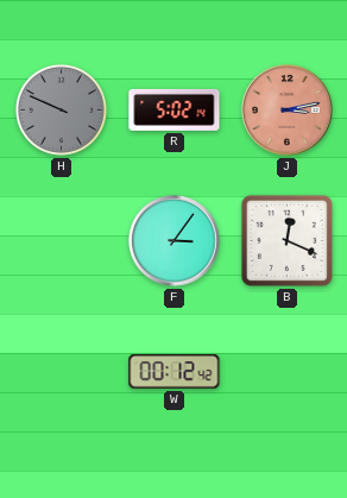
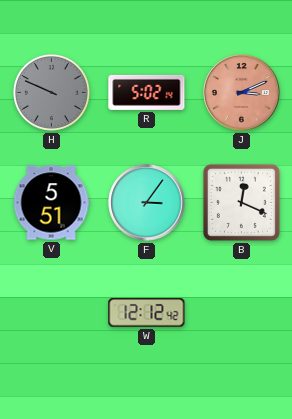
J: 3:13 -> 3:11
V: none -> 5:51
W: 00:12 -> 12:12
